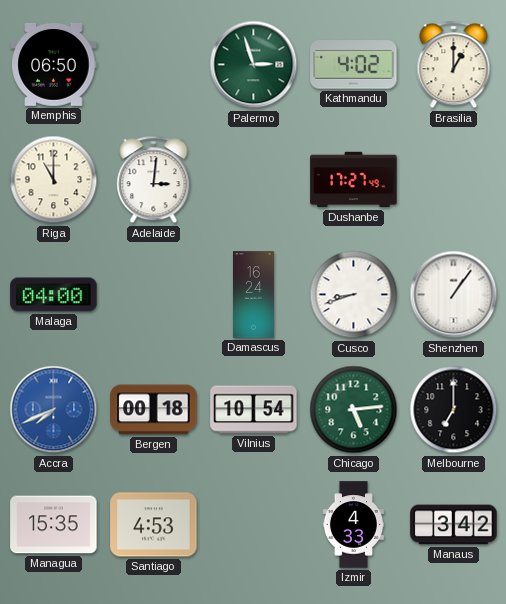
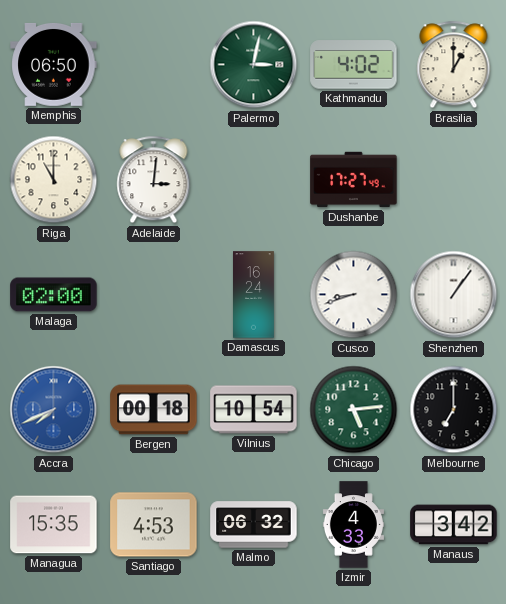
Palermo: 2:57 -> 3:02
Malaga: 04:00 -> 02:00
Malmo: none -> 06:32
